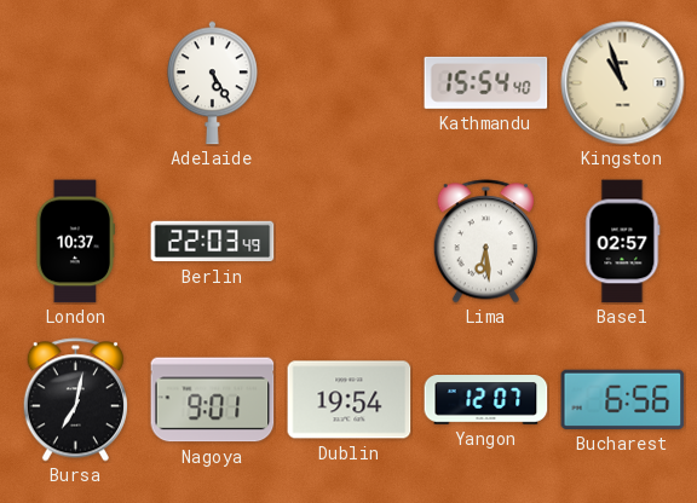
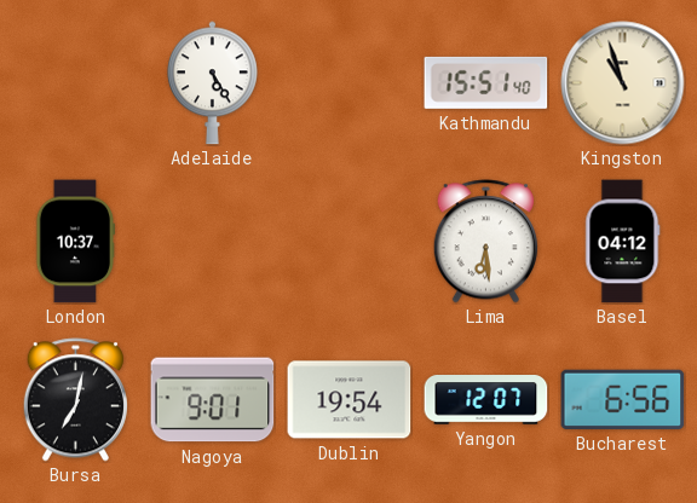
Kathmandu: 15:54 -> 15:51
Berlin: 22:03 -> none
Basel: 02:57 -> 04:12
